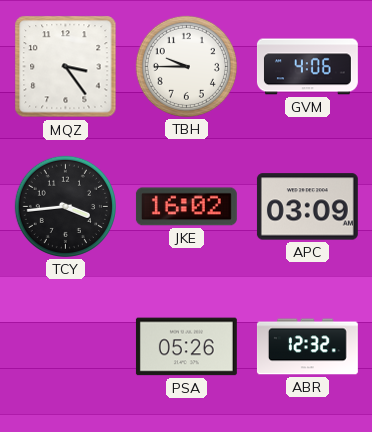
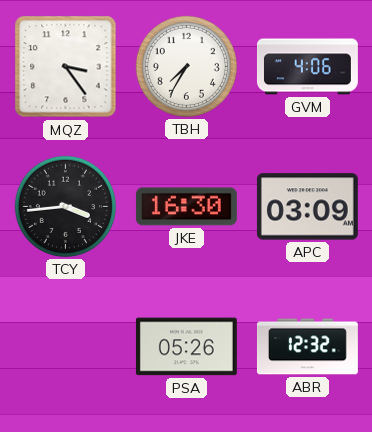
TBH: 9:45 -> 7:35
JKE: 16:02 -> 16:30
